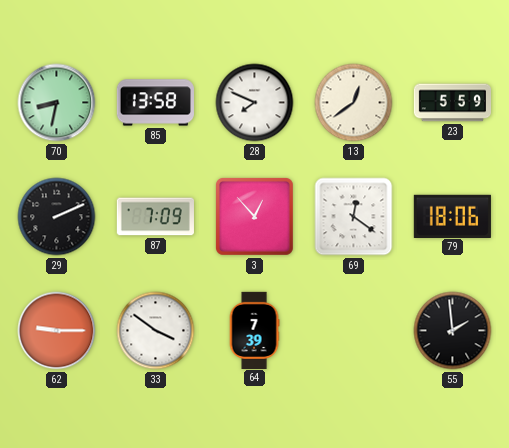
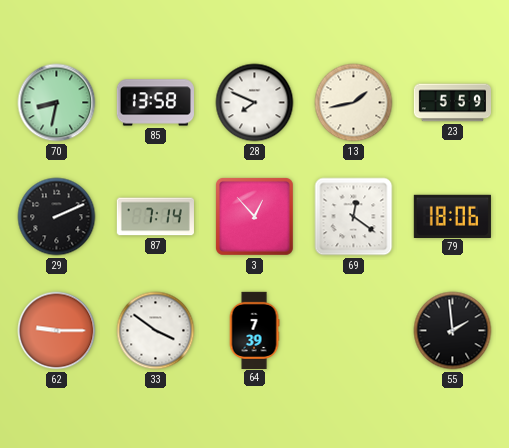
13: 12:39 -> 1:43
87: 7:09 -> 7:14
